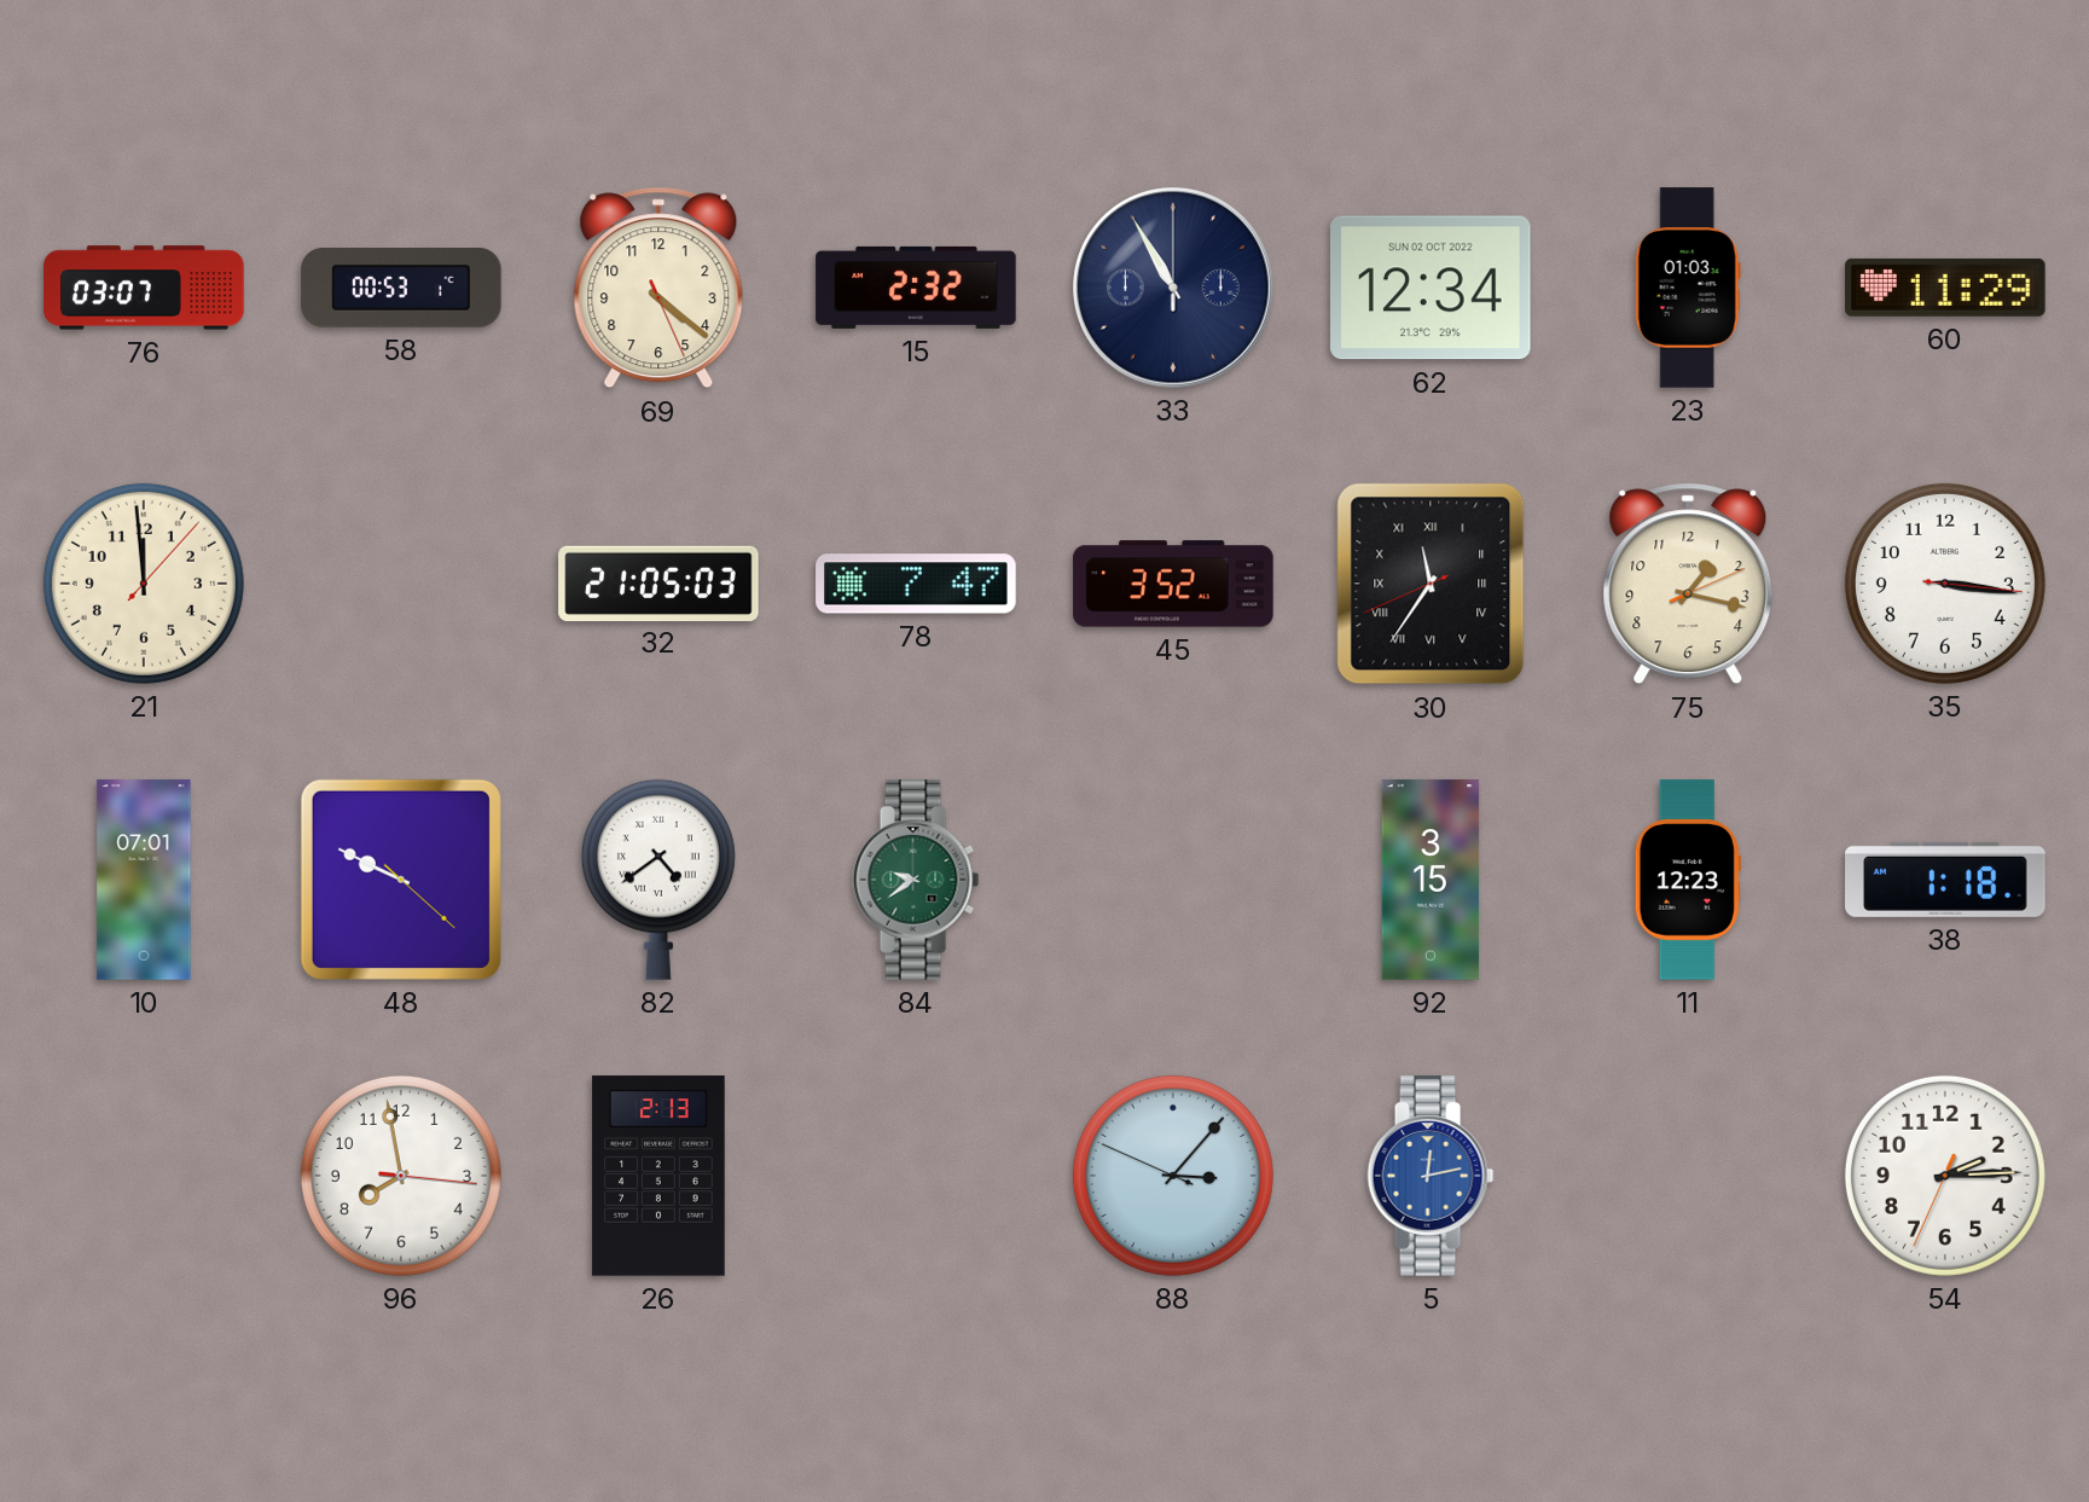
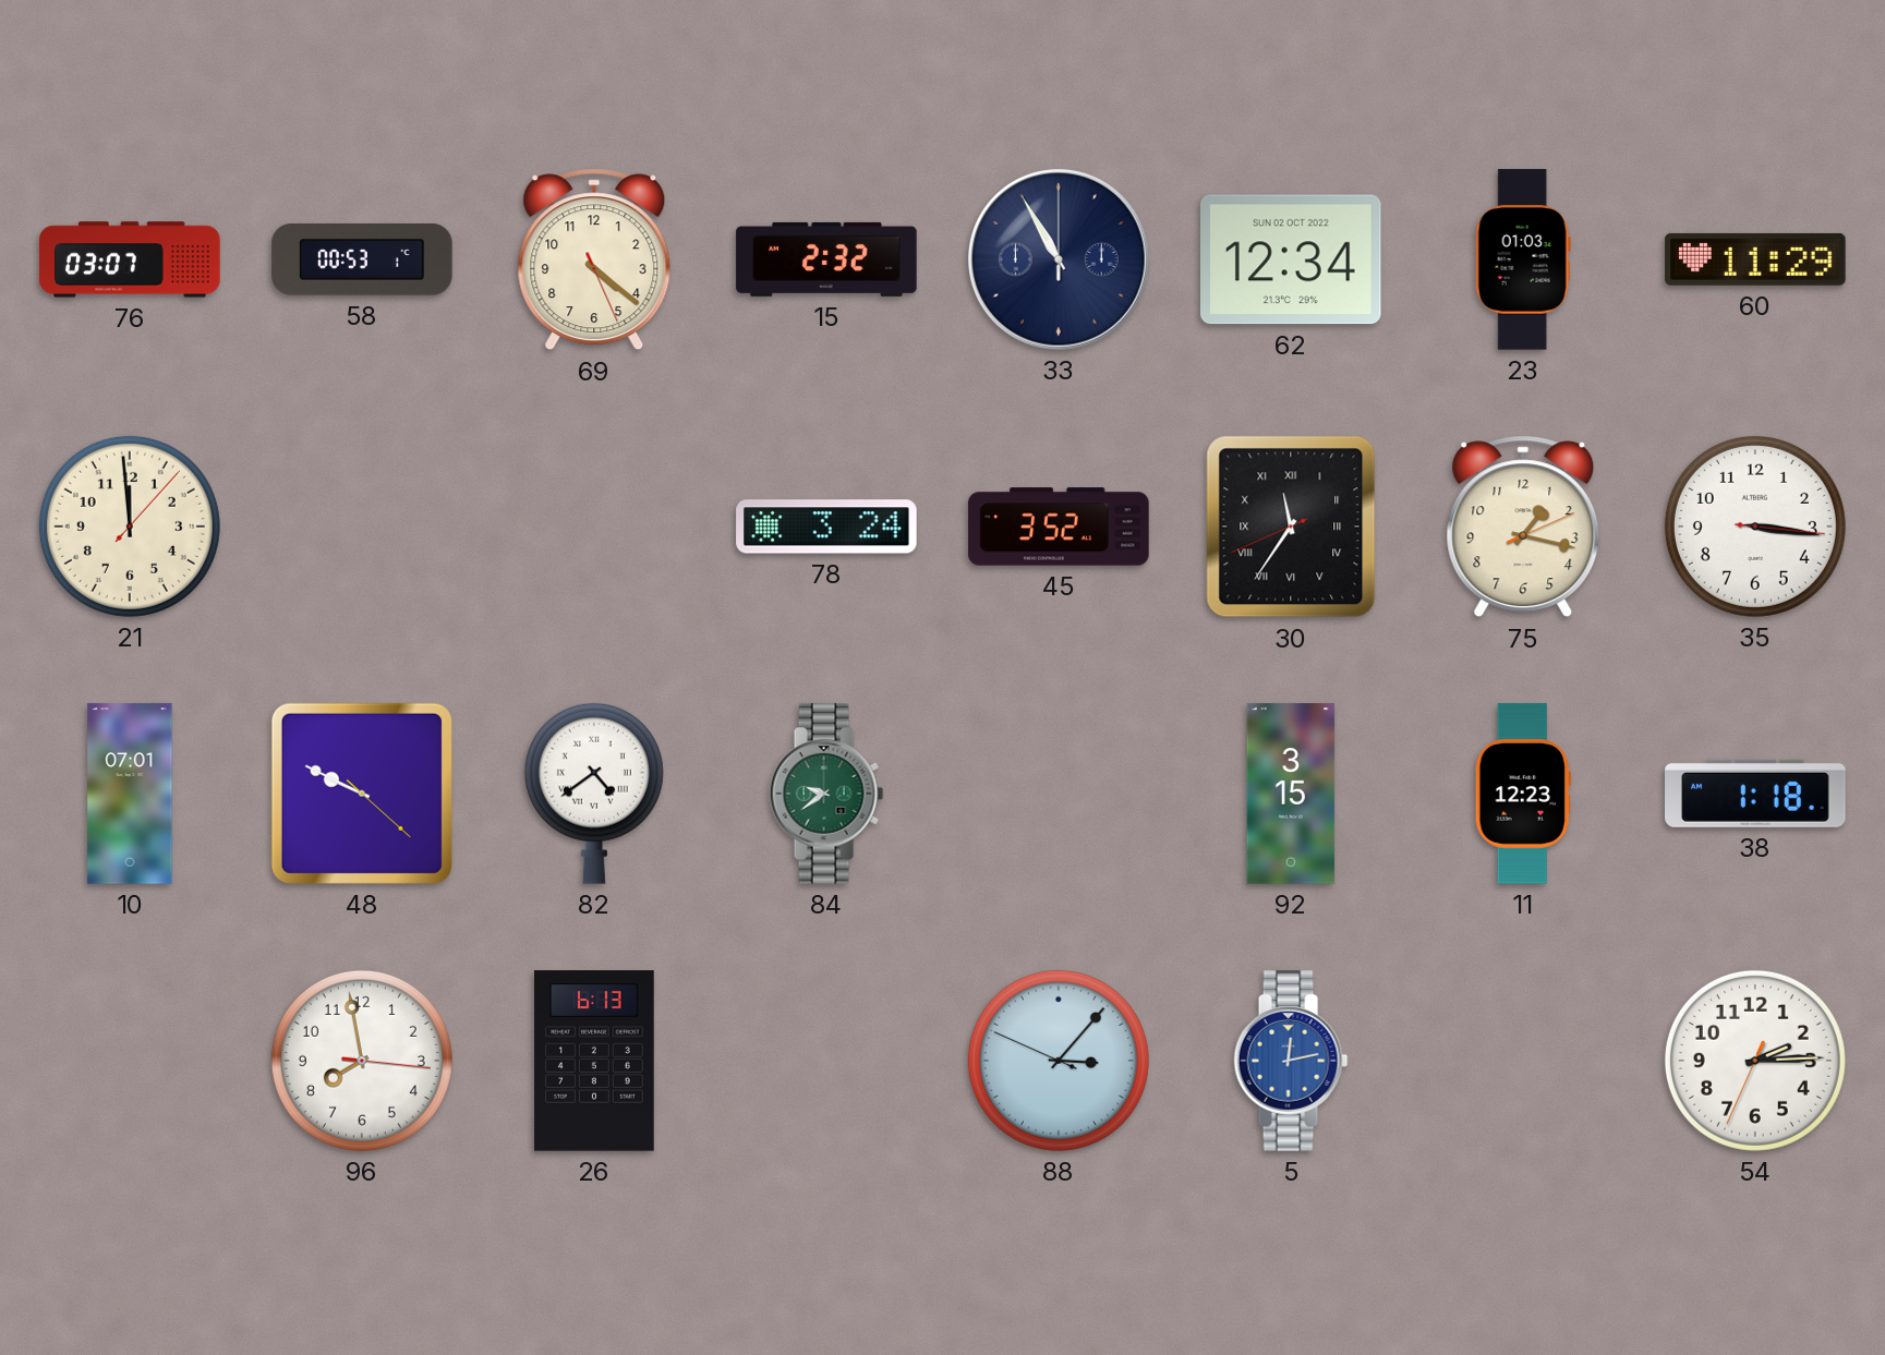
32: 21:05 -> none
78: 7:47 -> 3:24
26: 2:13 -> 6:13
